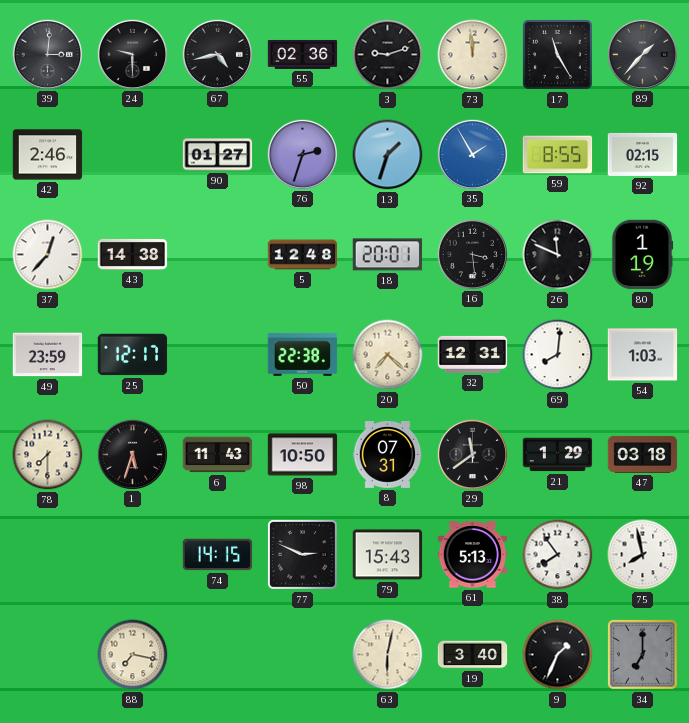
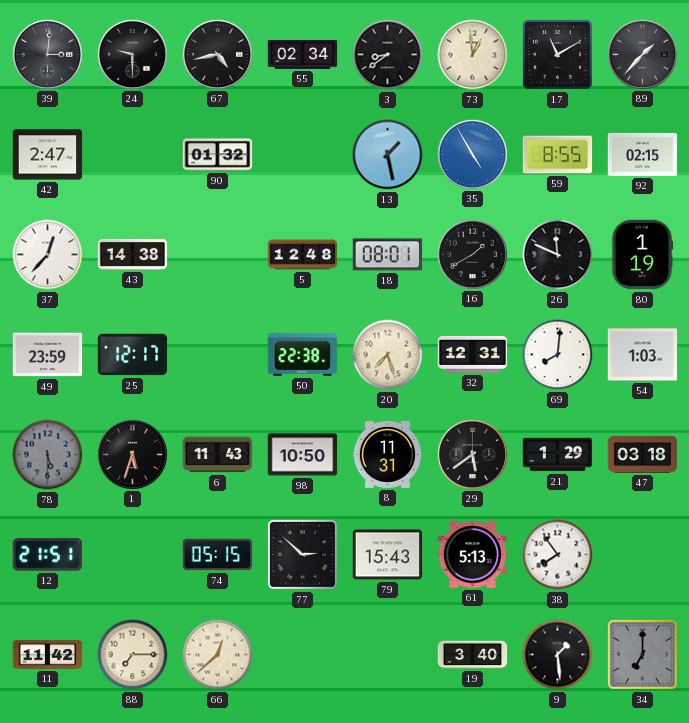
55: 02:36 -> 02:34
3: 9:12 -> 8:39
73: 11:59 -> 12:59
17: 11:25 -> 11:10
42: 2:46 -> 2:47
90: 01:27 -> 01:32
76: 2:33 -> none
13: 1:33 -> 1:28
35: 1:55 -> 4:55
18: 20:01 -> 08:01
16: 3:29 -> 1:40
20: 7:22 -> 7:27
78: 7:30 -> 5:30
78 dial: cream -> grey
8: 07:31 -> 11:31
29: 11:39 -> 5:39
12: none -> 21:51
74: 14:15 -> 05:15
77: 2:49 -> 2:52
75: 7:58 -> none
11: none -> 11:42
88: 7:17 -> 7:15
66: none -> 12:38
63: 6:02 -> none
9: 1:34 -> 1:29
